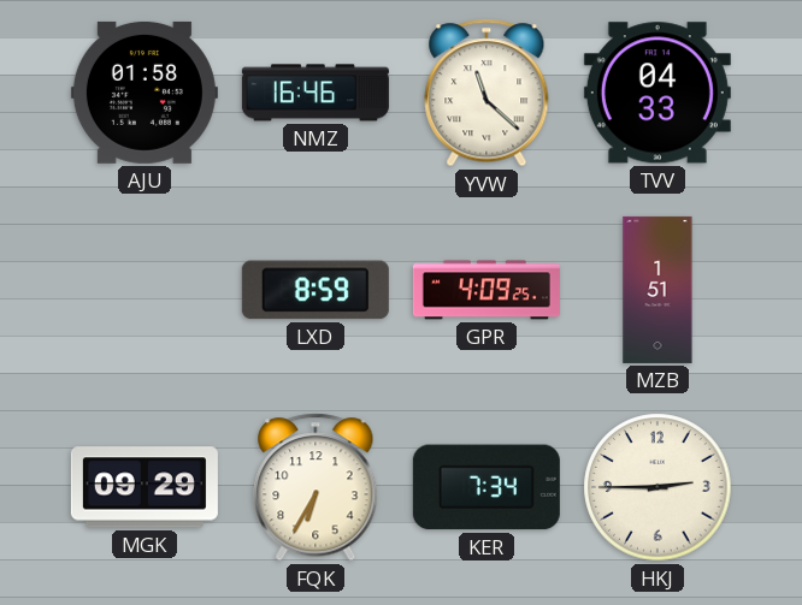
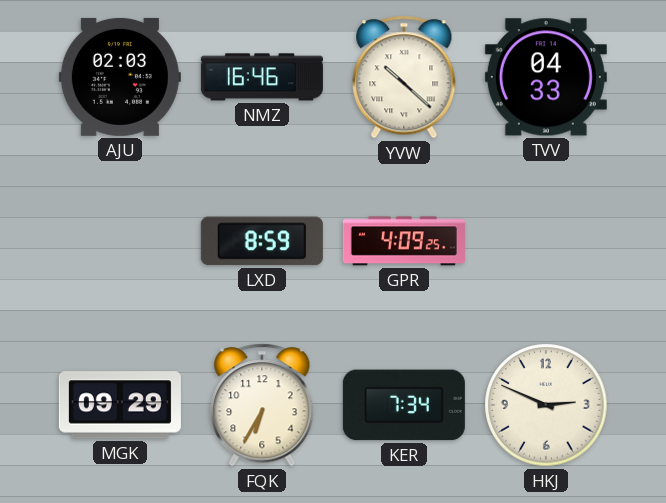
AJU: 01:58 -> 02:03
YVW: 11:22 -> 10:22
MZB: 1:51 -> none
HKJ: 2:45 -> 2:49
